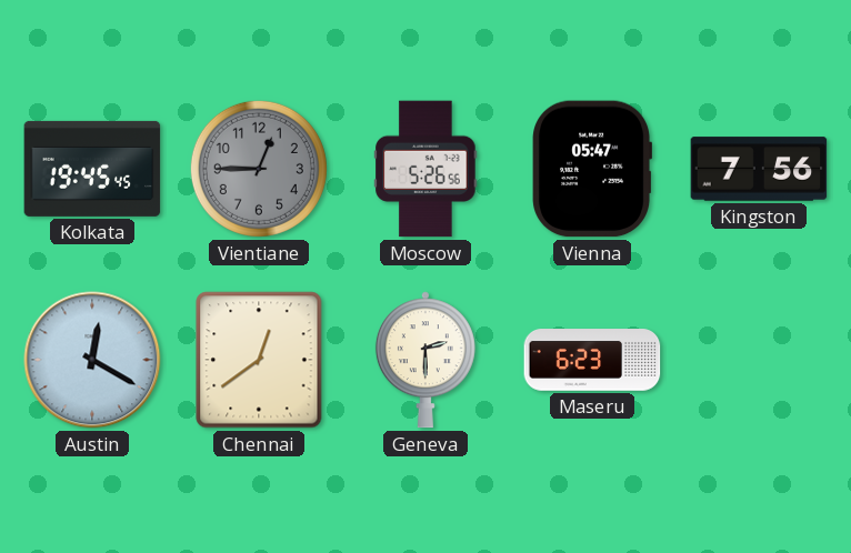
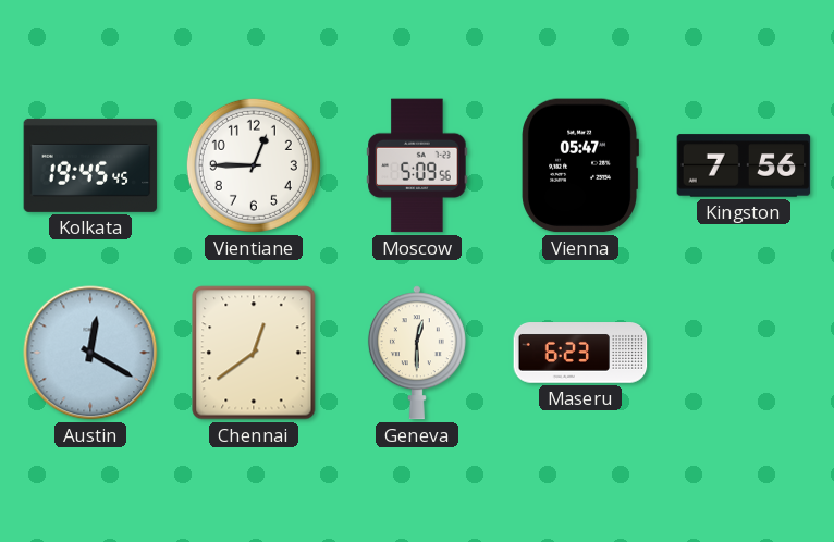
Vientiane dial: grey -> white
Moscow: 5:26 -> 5:09
Geneva: 2:30 -> 12:30
